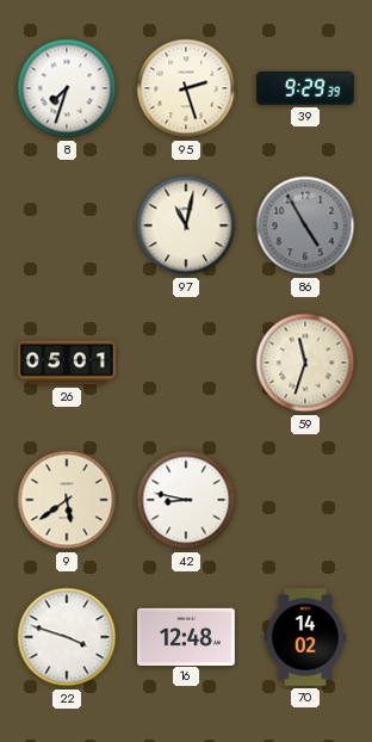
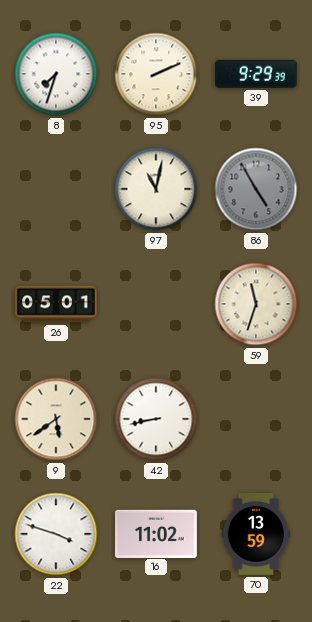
95: 2:27 -> 2:11
42: 8:47 -> 8:43
16: 12:48 -> 11:02
70: 14:02 -> 13:59
